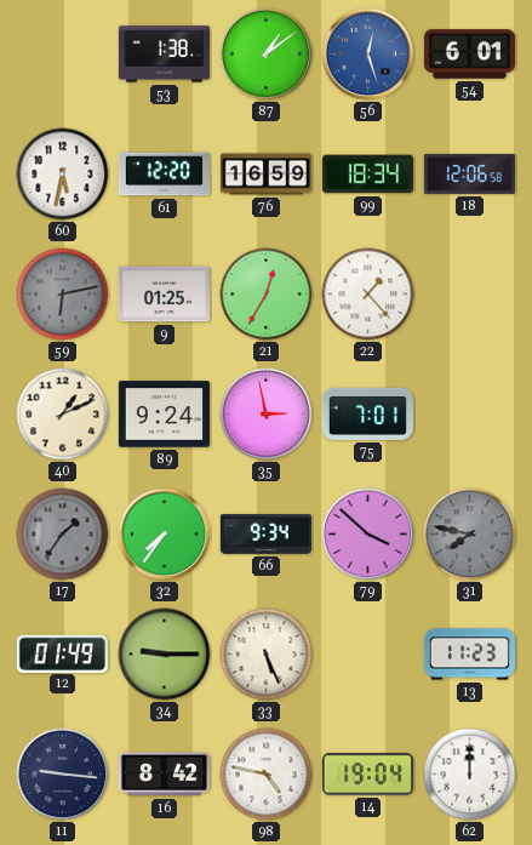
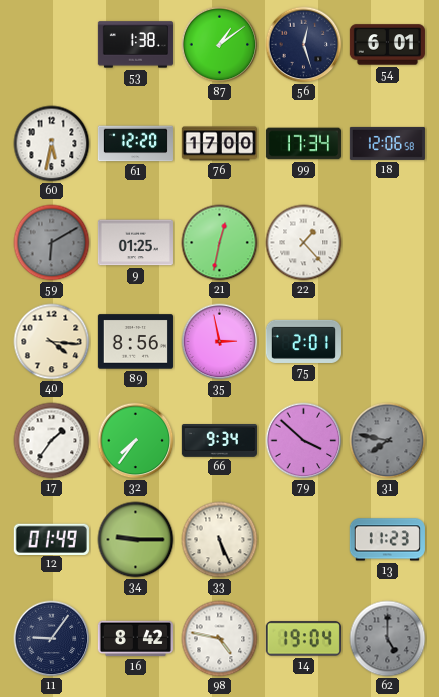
56 dial: blue -> navy
76: 16:59 -> 17:00
99: 18:34 -> 17:34
59: 6:13 -> 6:10
21: 12:35 -> 12:32
40: 1:11 -> 4:16
89: 9:24 -> 8:56
75: 7:01 -> 2:01
17 dial: grey -> white
11: 9:16 -> 9:06
62: 12:00 -> 5:00
62 dial: white -> grey
